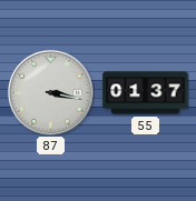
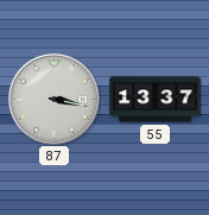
55: 01:37 -> 13:37
